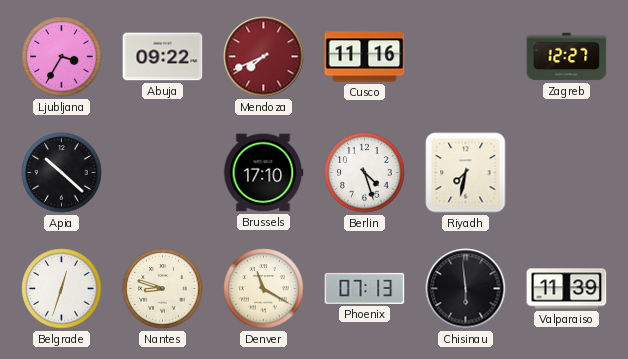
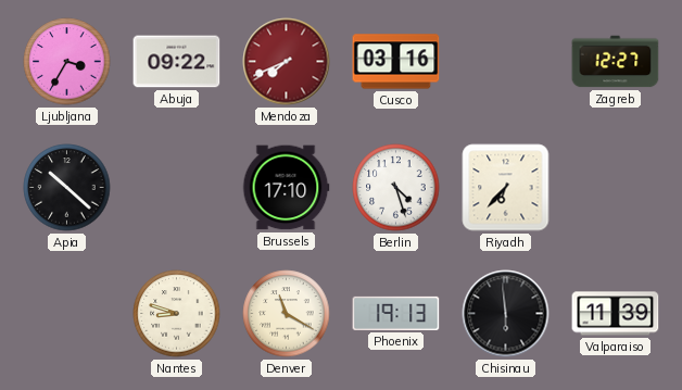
Cusco: 11:16 -> 03:16
Riyadh: 7:32 -> 6:37
Belgrade: 12:33 -> none
Phoenix: 07:13 -> 19:13
